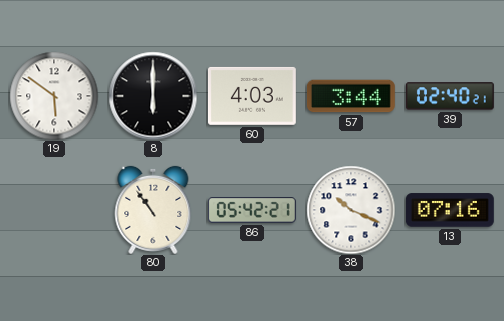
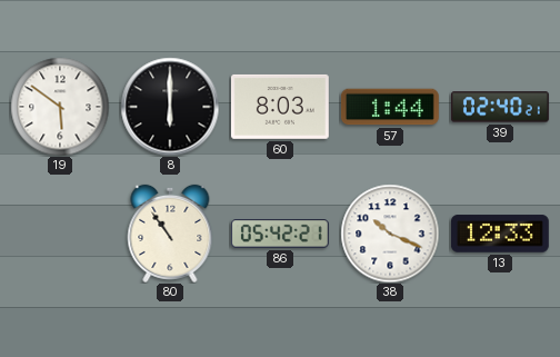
60: 4:03 -> 8:03
57: 3:44 -> 1:44
13: 07:16 -> 12:33
